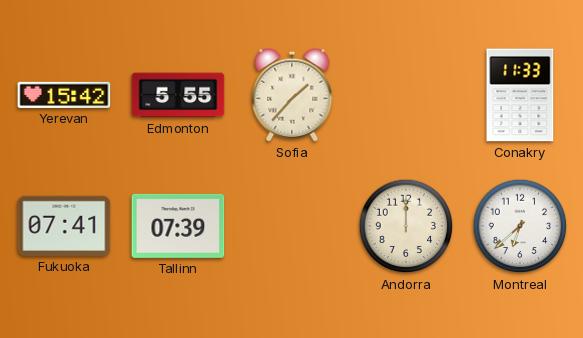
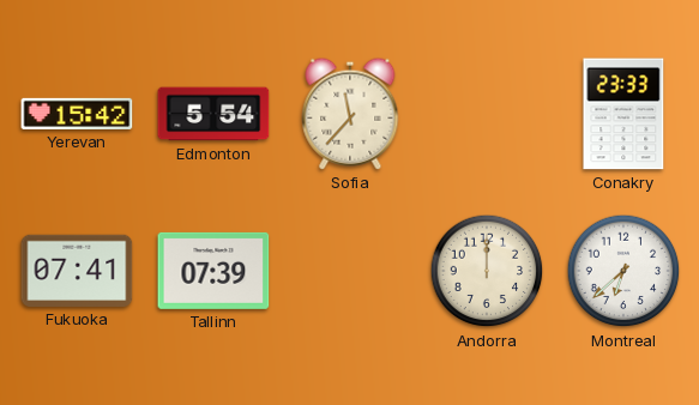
Edmonton: 5:55 -> 5:54
Sofia: 1:37 -> 11:37
Conakry: 11:33 -> 23:33
